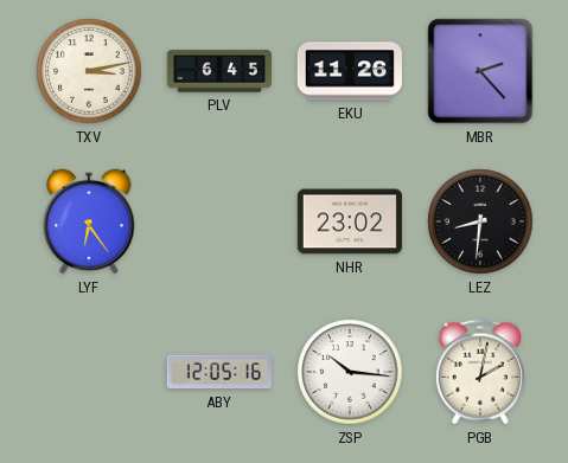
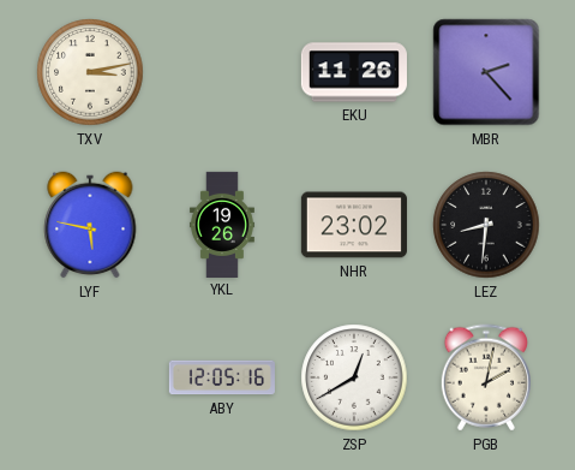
PLV: 6:45 -> none
LYF: 6:24 -> 5:47
YKL: none -> 19:26
ZSP: 10:16 -> 12:40
